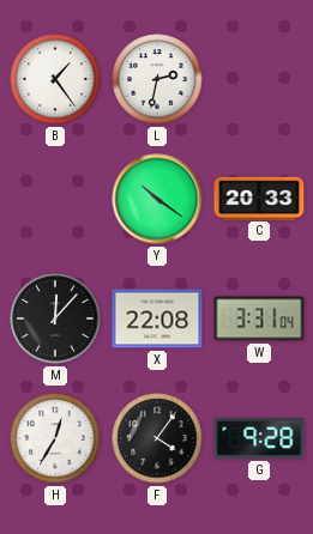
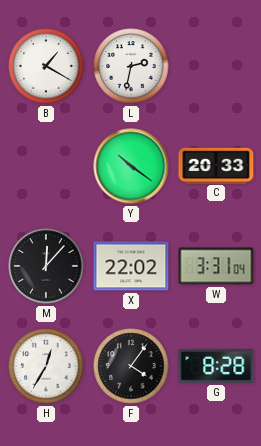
B: 1:24 -> 1:20
X: 22:08 -> 22:02
G: 9:28 -> 8:28
